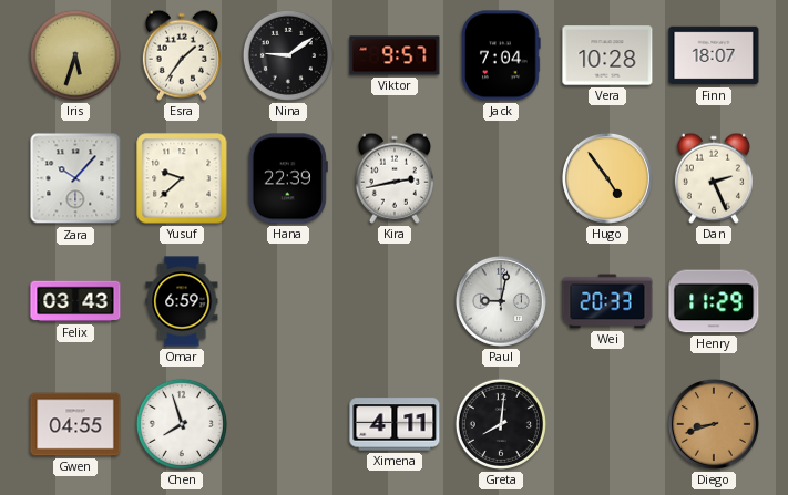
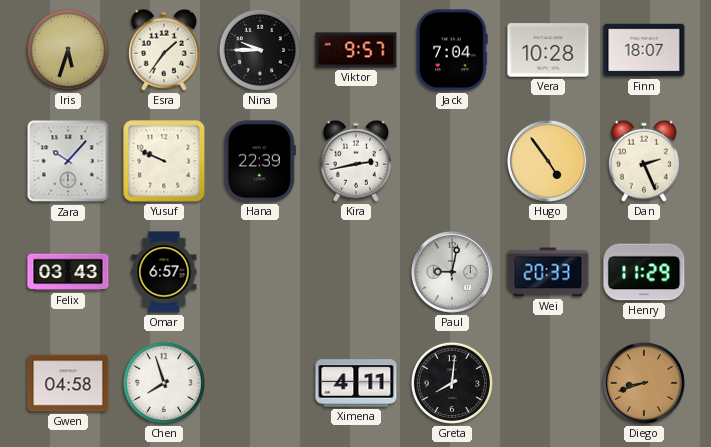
Nina: 9:09 -> 9:45
Yusuf: 9:38 -> 9:49
Omar: 6:59 -> 6:57
Gwen: 04:55 -> 04:58
